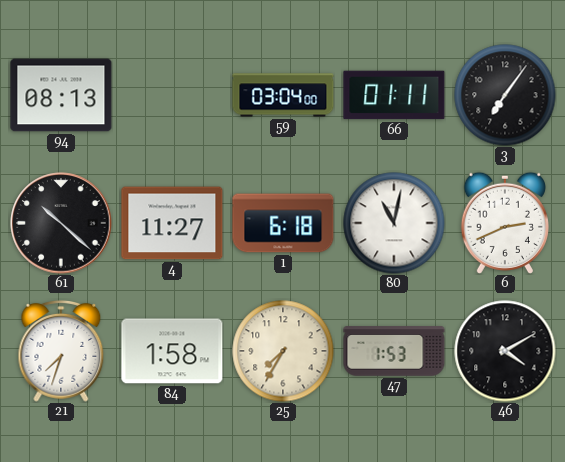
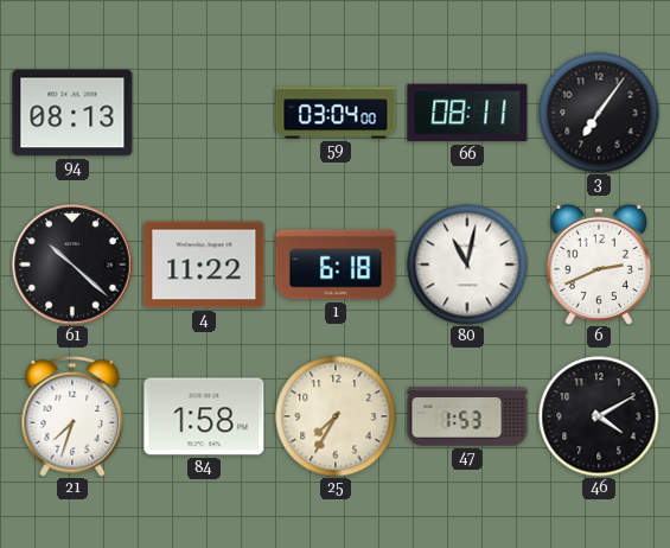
66: 01:11 -> 08:11
4: 11:27 -> 11:22
